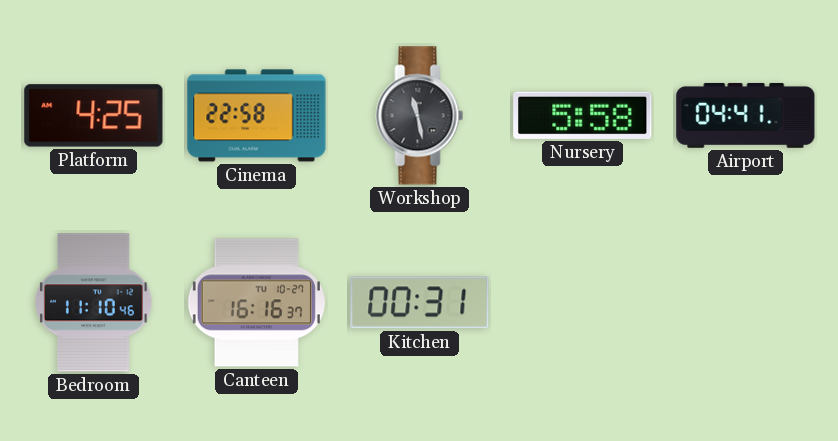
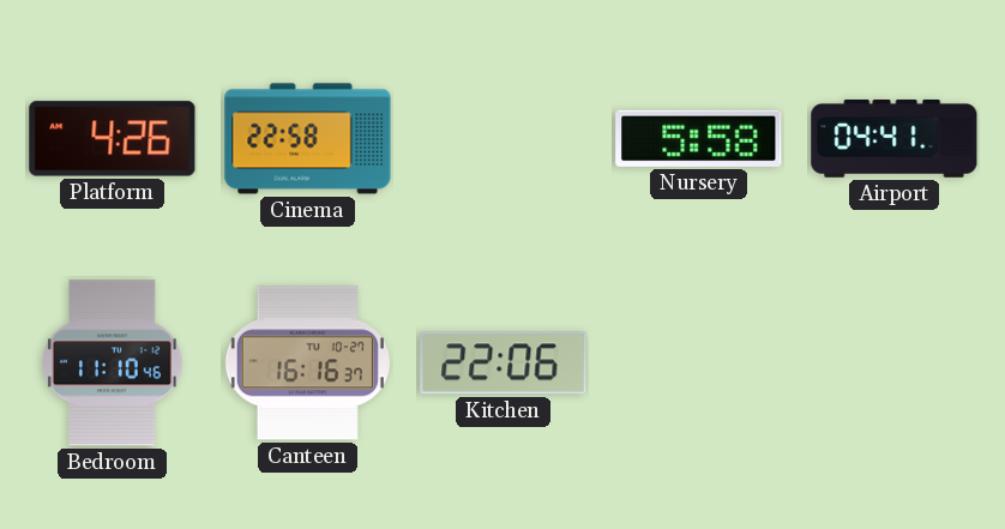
Platform: 4:25 -> 4:26
Workshop: 11:28 -> none
Kitchen: 00:31 -> 22:06
